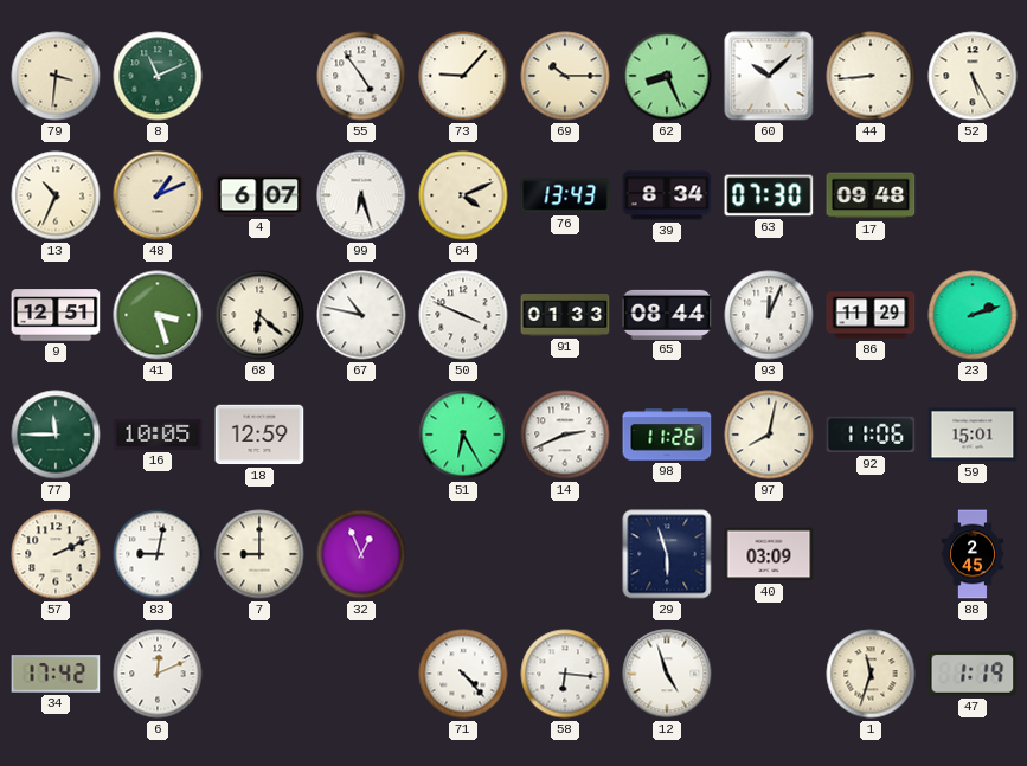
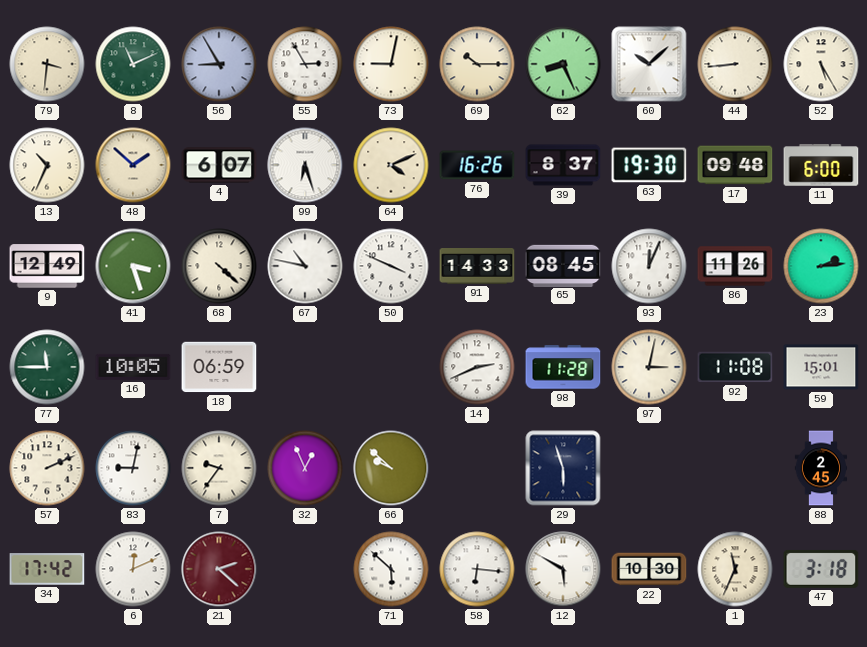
56: none -> 8:55
55: 4:54 -> 2:55
73: 9:07 -> 9:02
48: 1:11 -> 1:52
76: 13:43 -> 16:26
39: 8:34 -> 8:37
63: 07:30 -> 19:30
11: none -> 6:00
9: 12:51 -> 12:49
68: 6:22 -> 4:22
91: 01:33 -> 14:33
65: 08:44 -> 08:45
86: 11:29 -> 11:26
23: 2:12 -> 2:14
18: 12:59 -> 06:59
51: 6:25 -> none
98: 11:26 -> 11:28
97: 8:02 -> 3:02
92: 11:06 -> 11:08
7: 9:00 -> 9:36
66: none -> 9:52
40: 03:09 -> none
21: none -> 2:22
71: 4:23 -> 5:52
12: 4:57 -> 5:50
22: none -> 10:30
1: 11:33 -> 11:34
47: 1:19 -> 3:18
